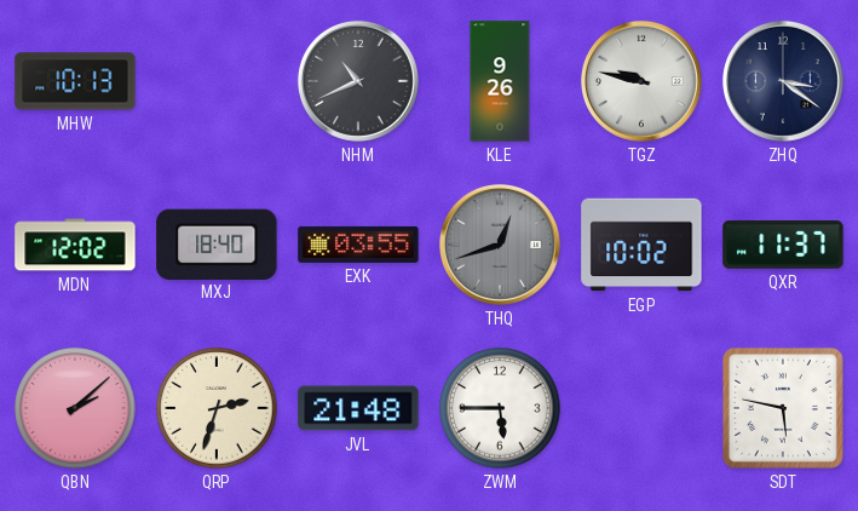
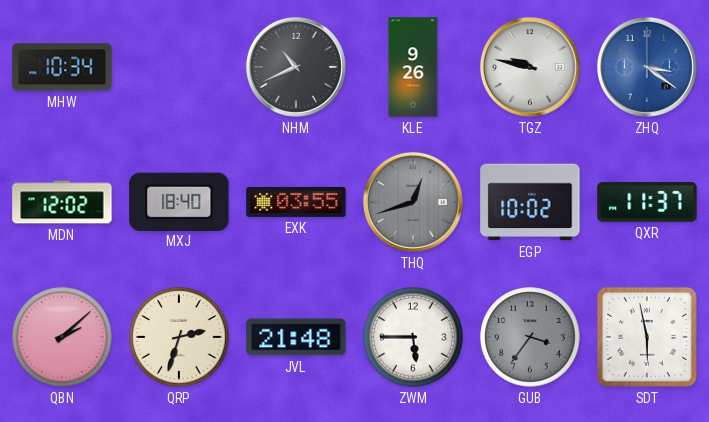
MHW: 10:13 -> 10:34
ZHQ dial: navy -> blue
GUB: none -> 3:36
SDT: 5:47 -> 5:58
